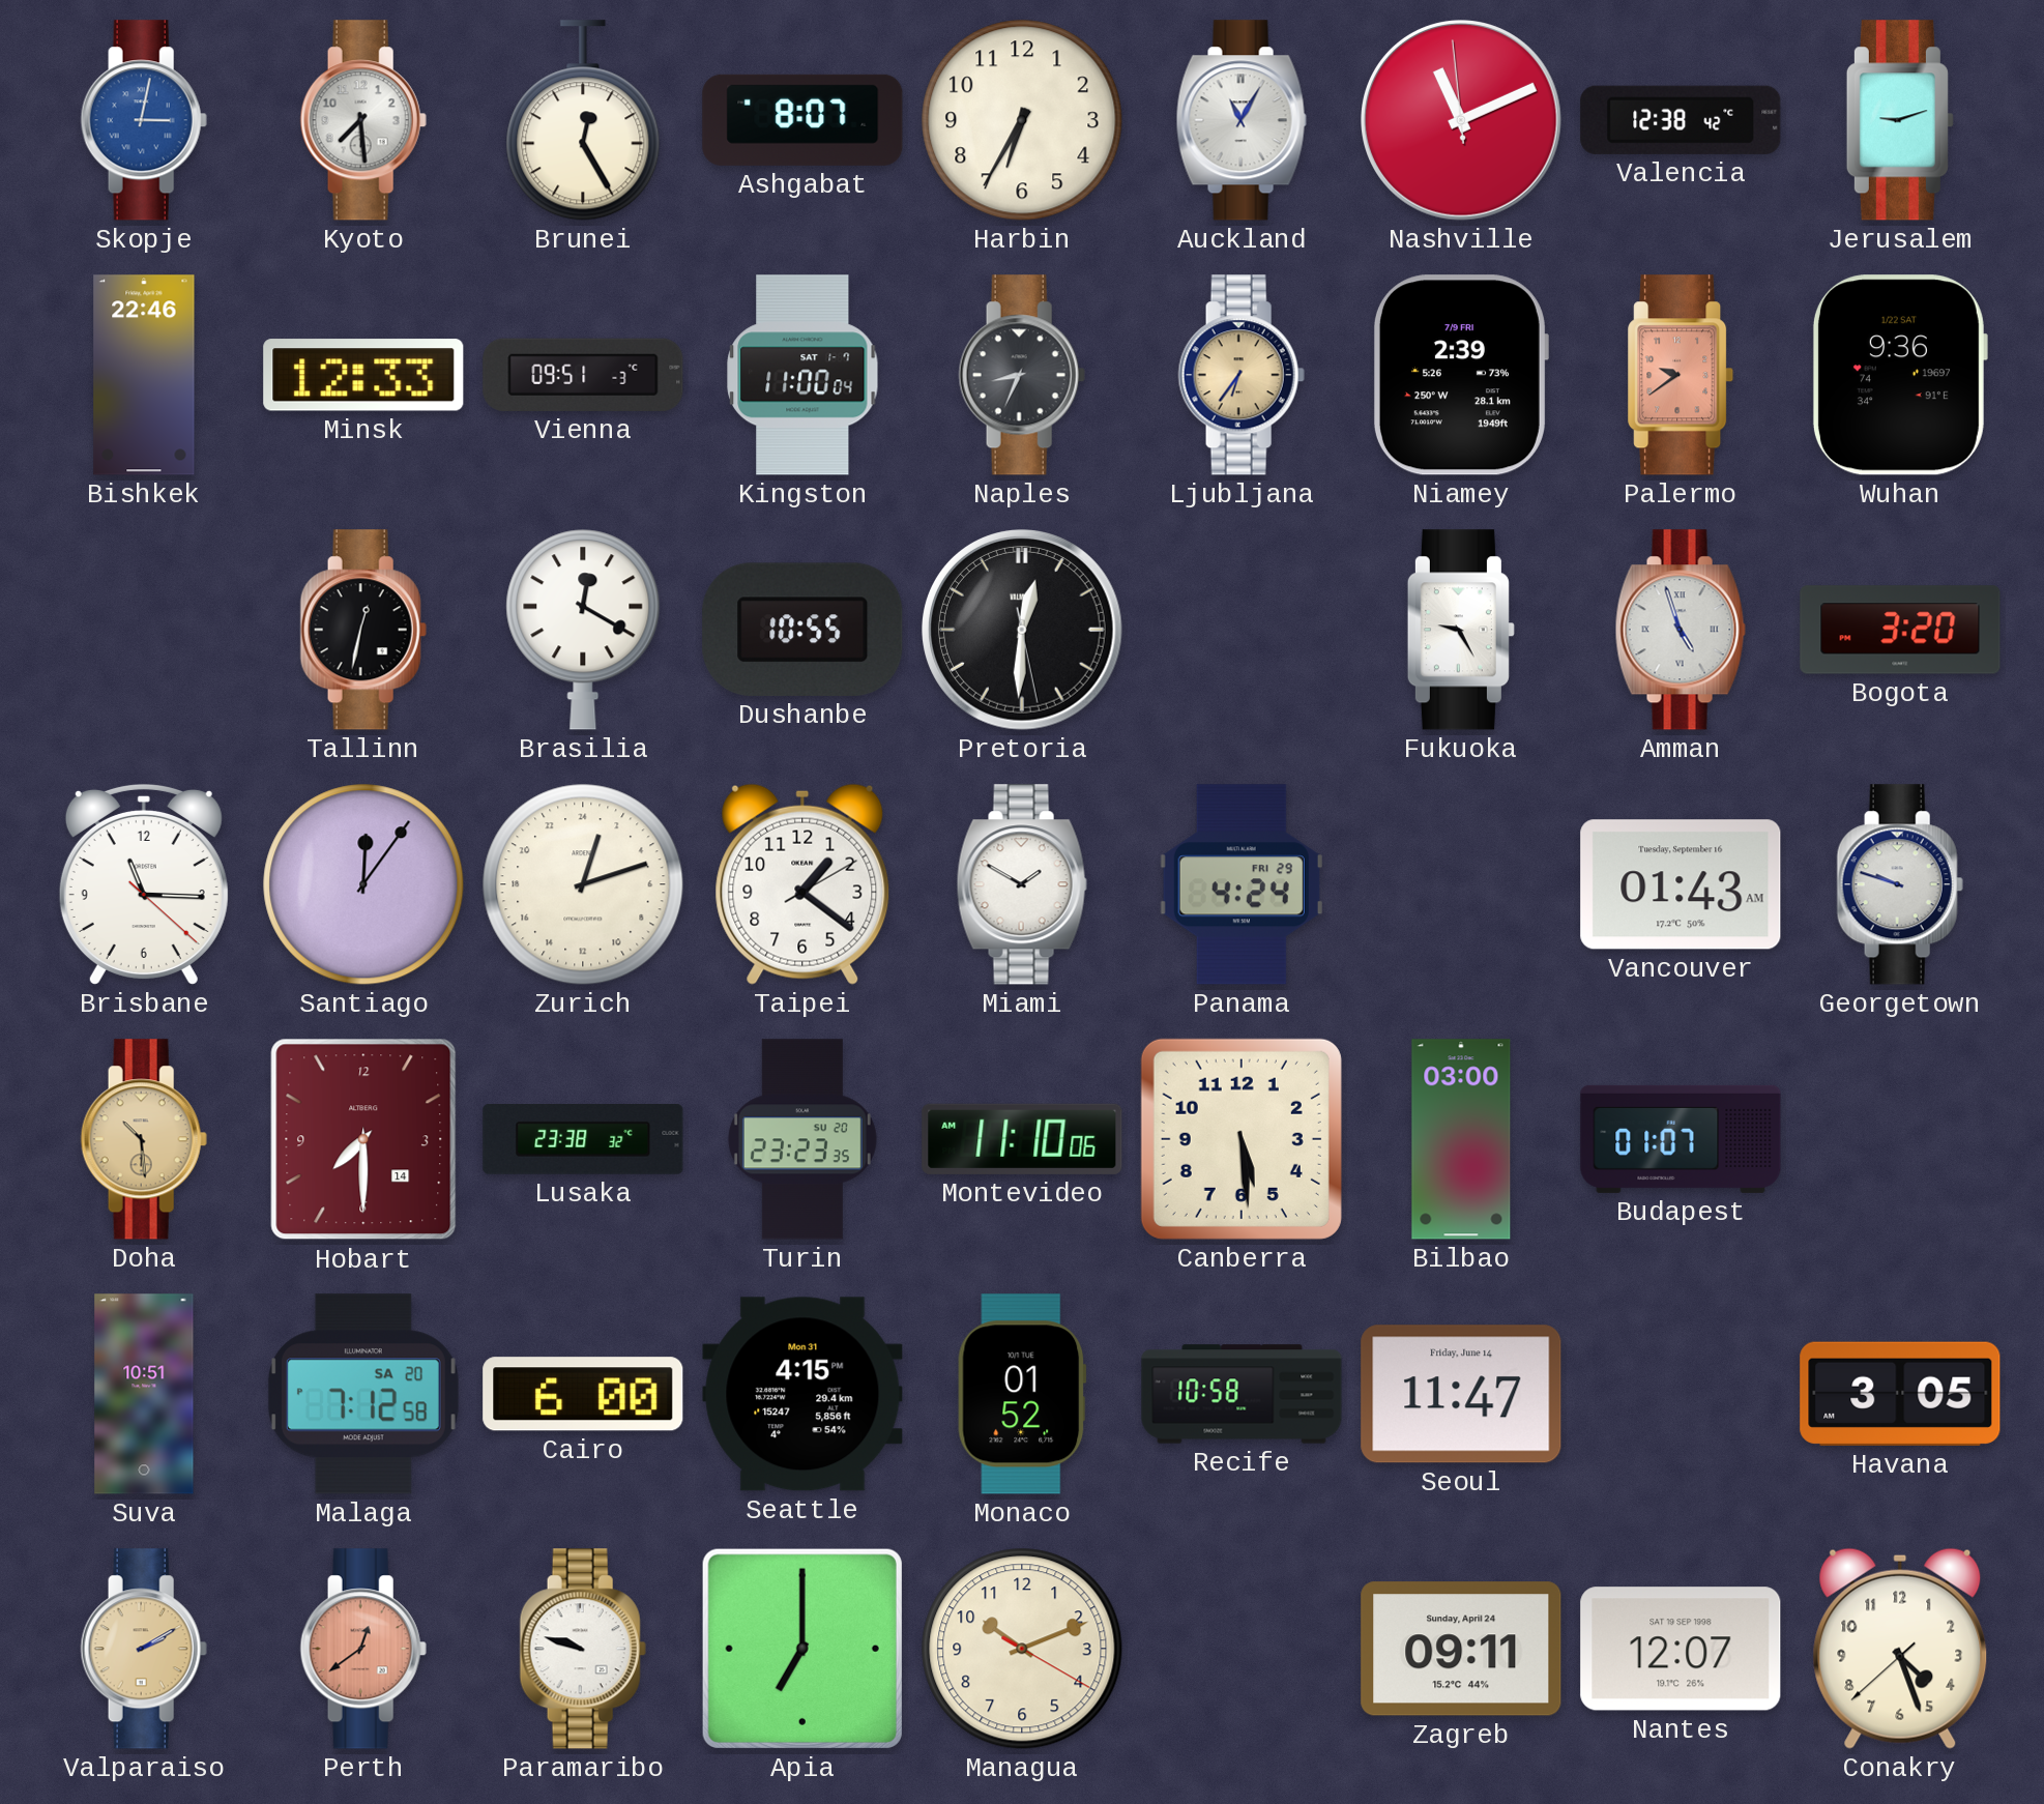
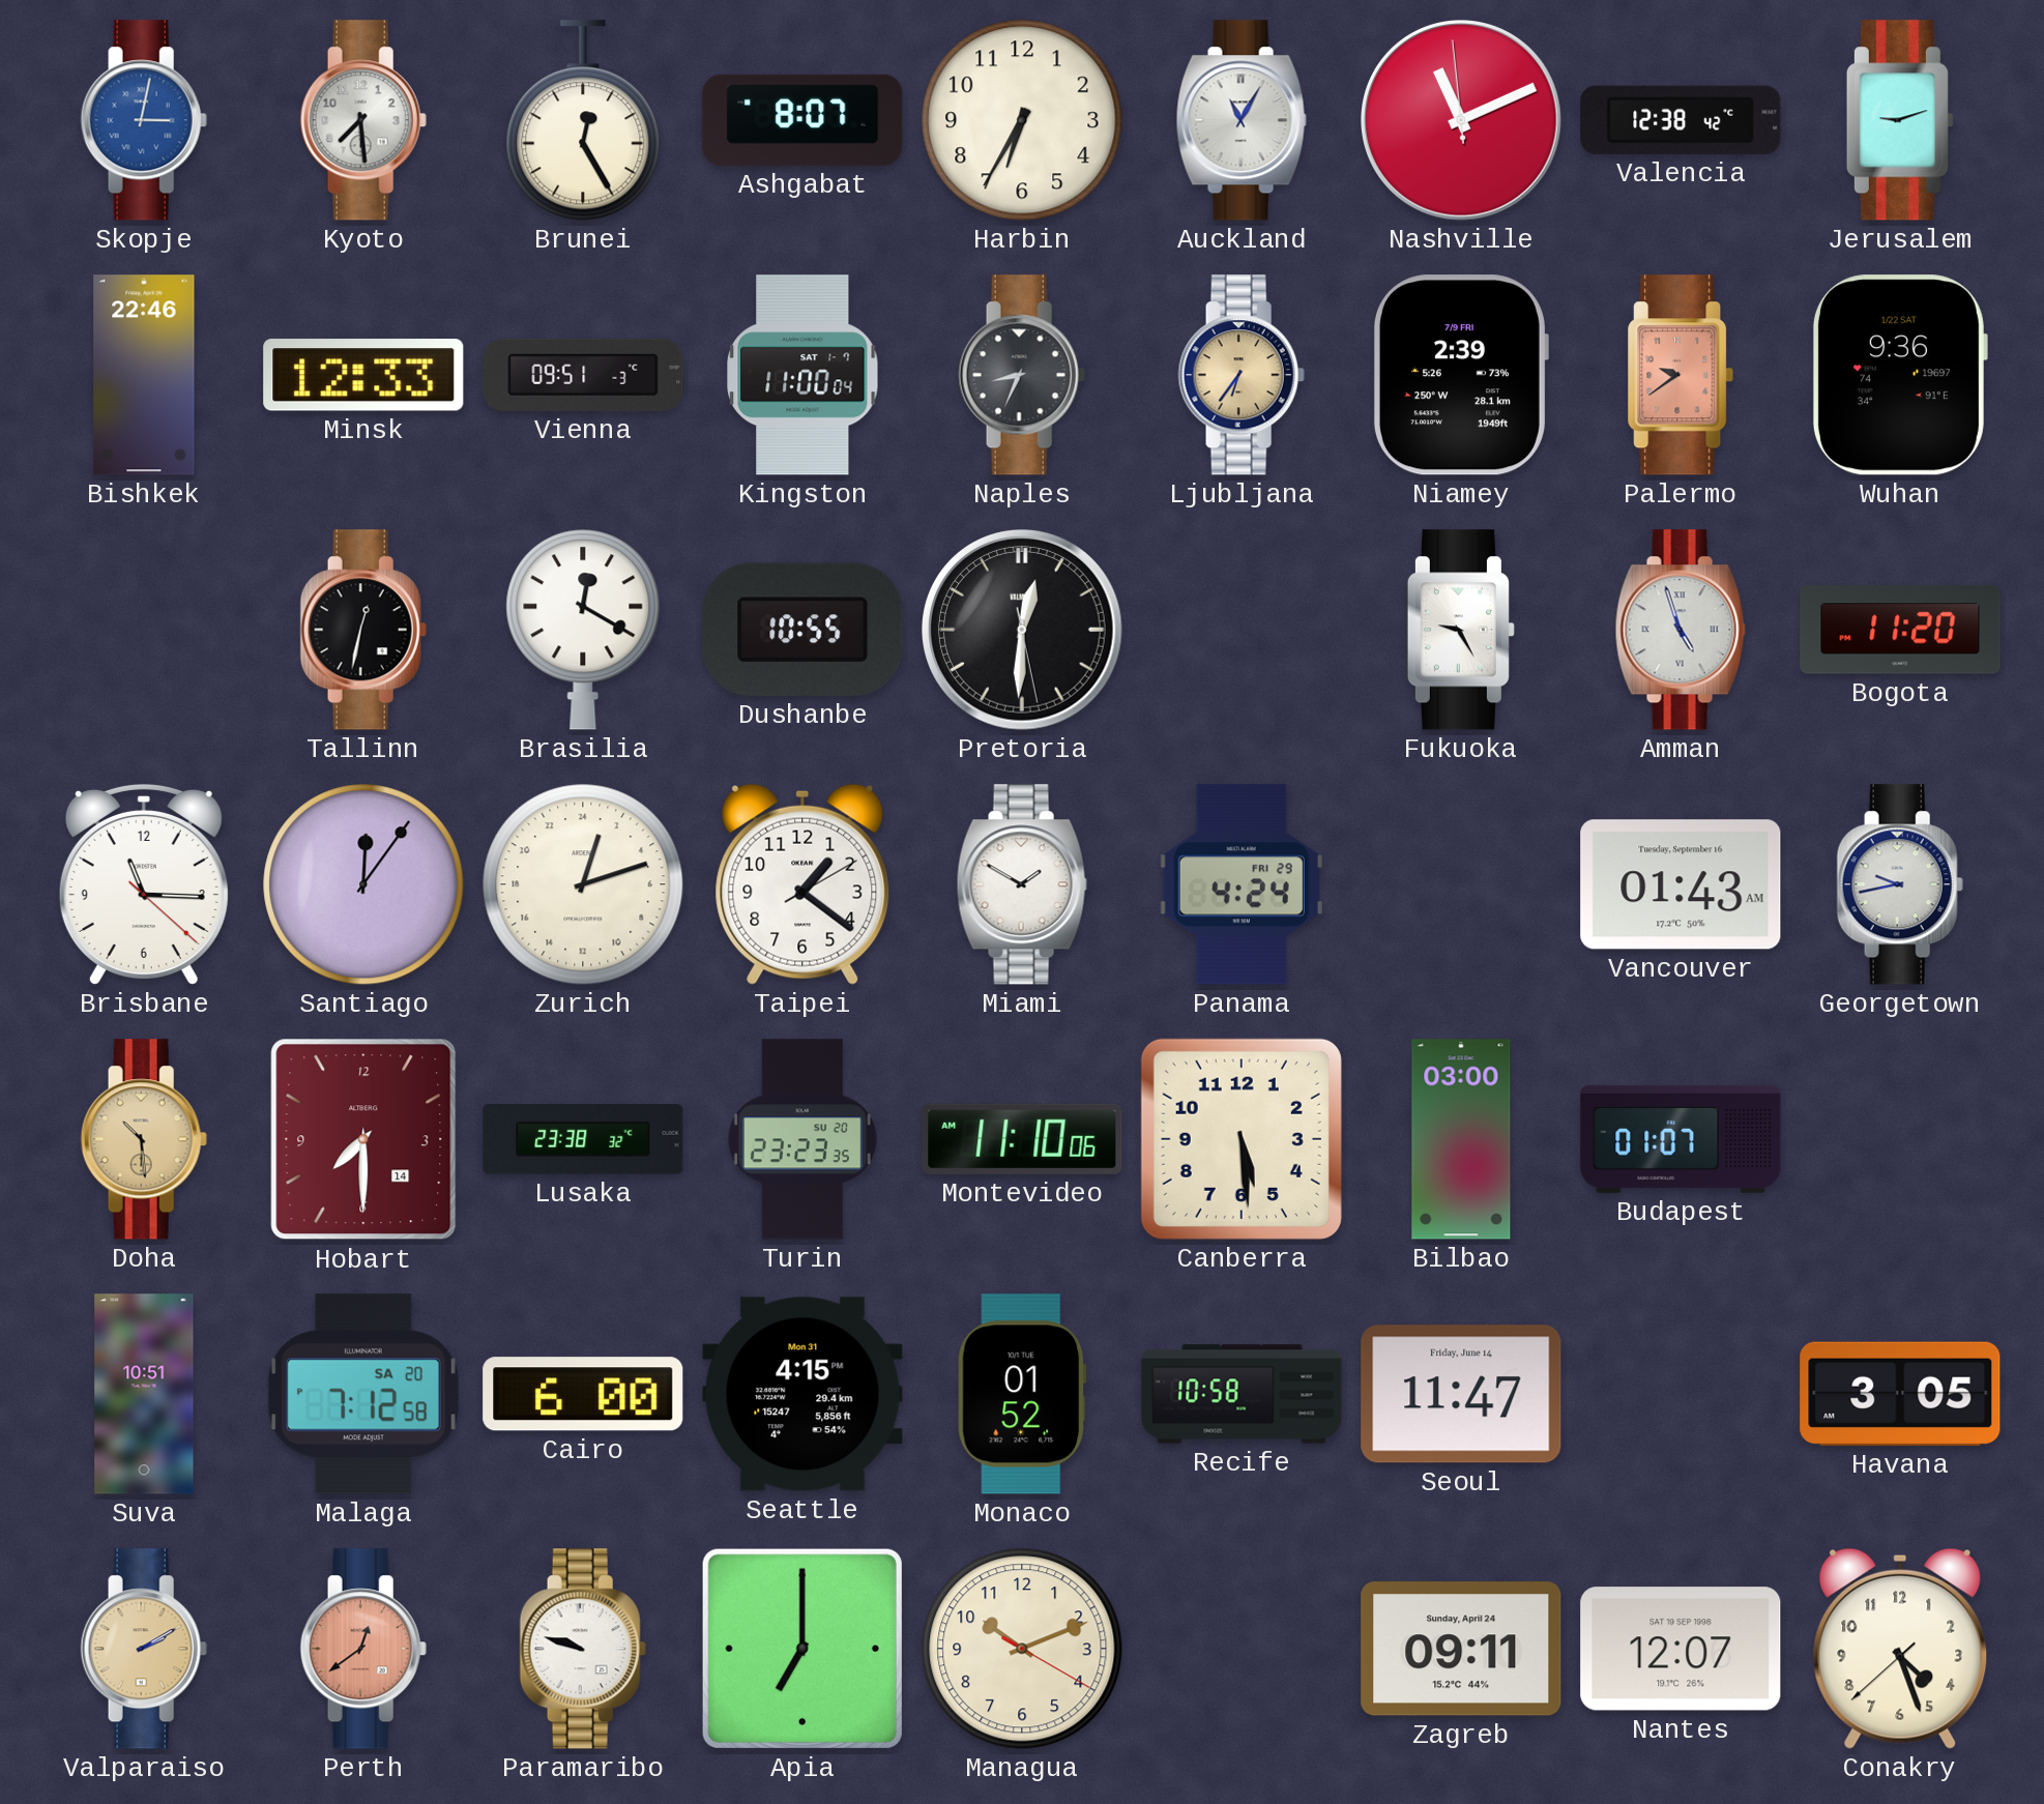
Bogota: 3:20 -> 11:20
Georgetown: 9:48 -> 9:43
